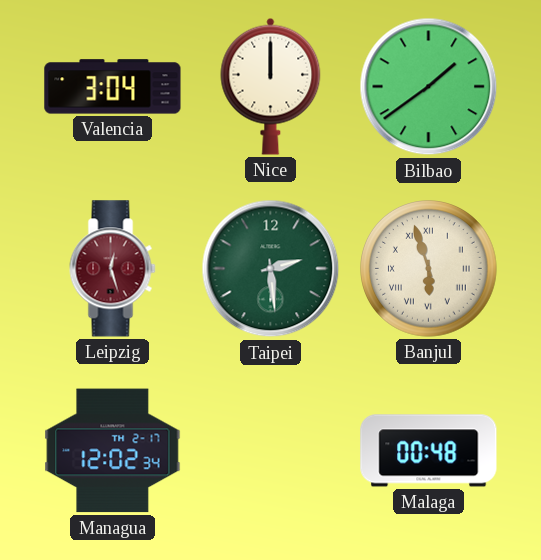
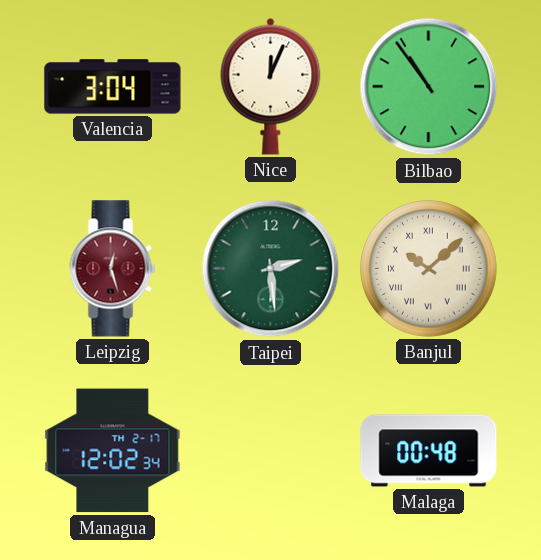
Nice: 12:00 -> 12:04
Bilbao: 1:39 -> 10:54
Banjul: 5:57 -> 10:08
